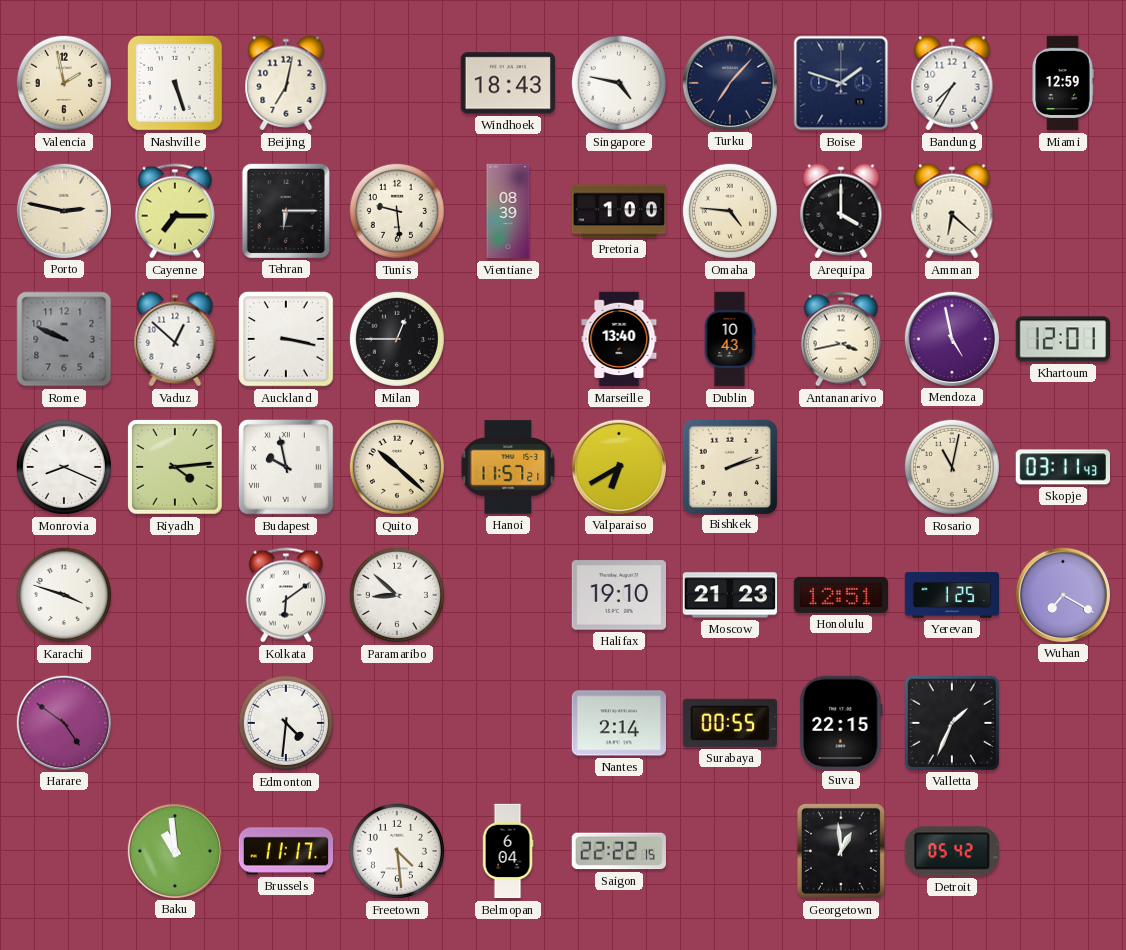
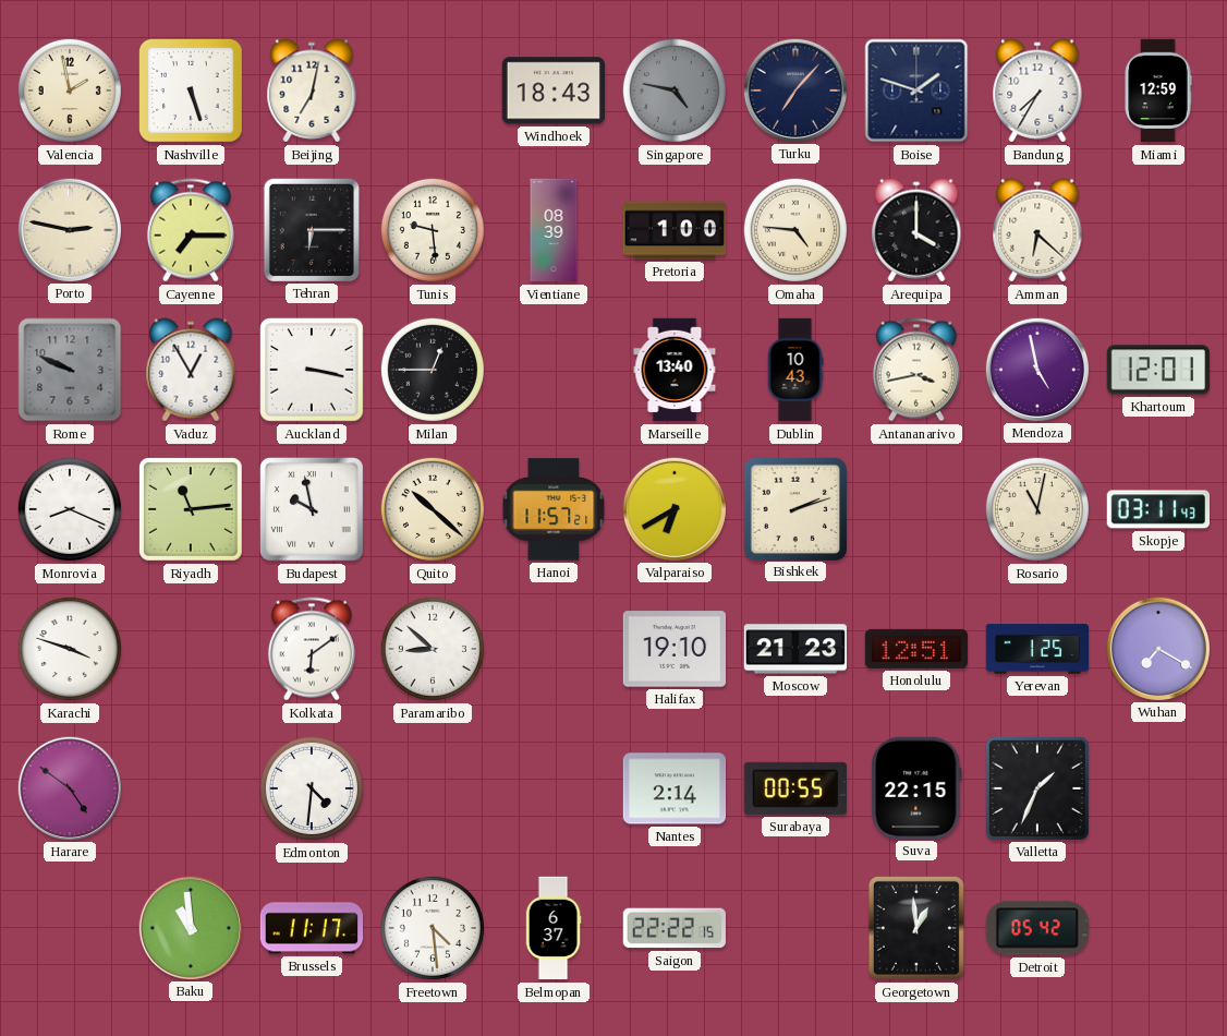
Singapore dial: white -> grey
Vaduz: 12:52 -> 12:55
Riyadh: 4:14 -> 11:14
Belmopan: 6:04 -> 6:37
